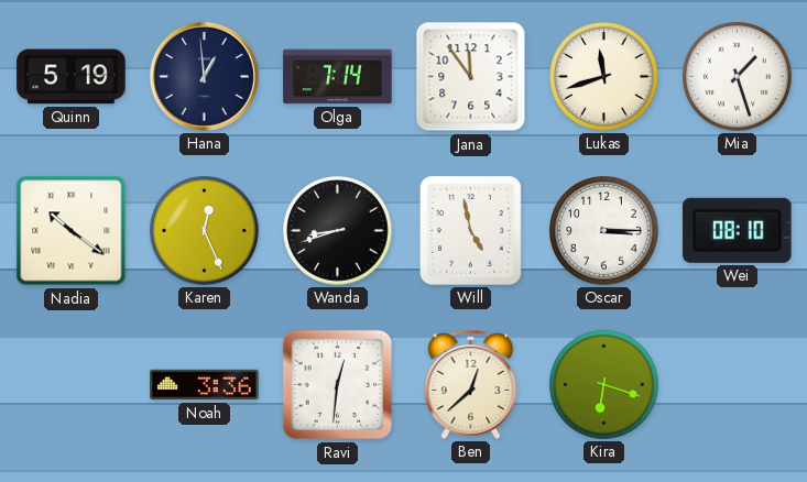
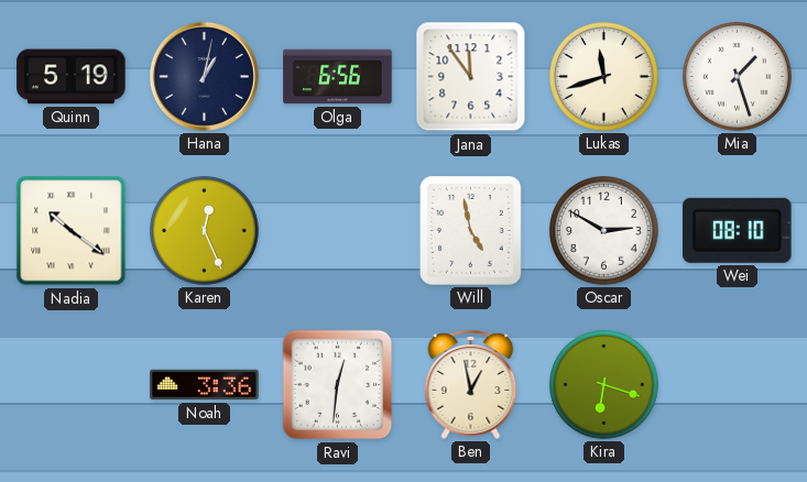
Hana: 12:59 -> 1:02
Olga: 7:14 -> 6:56
Wanda: 8:42 -> none
Oscar: 3:15 -> 2:50
Ben: 12:38 -> 12:58
